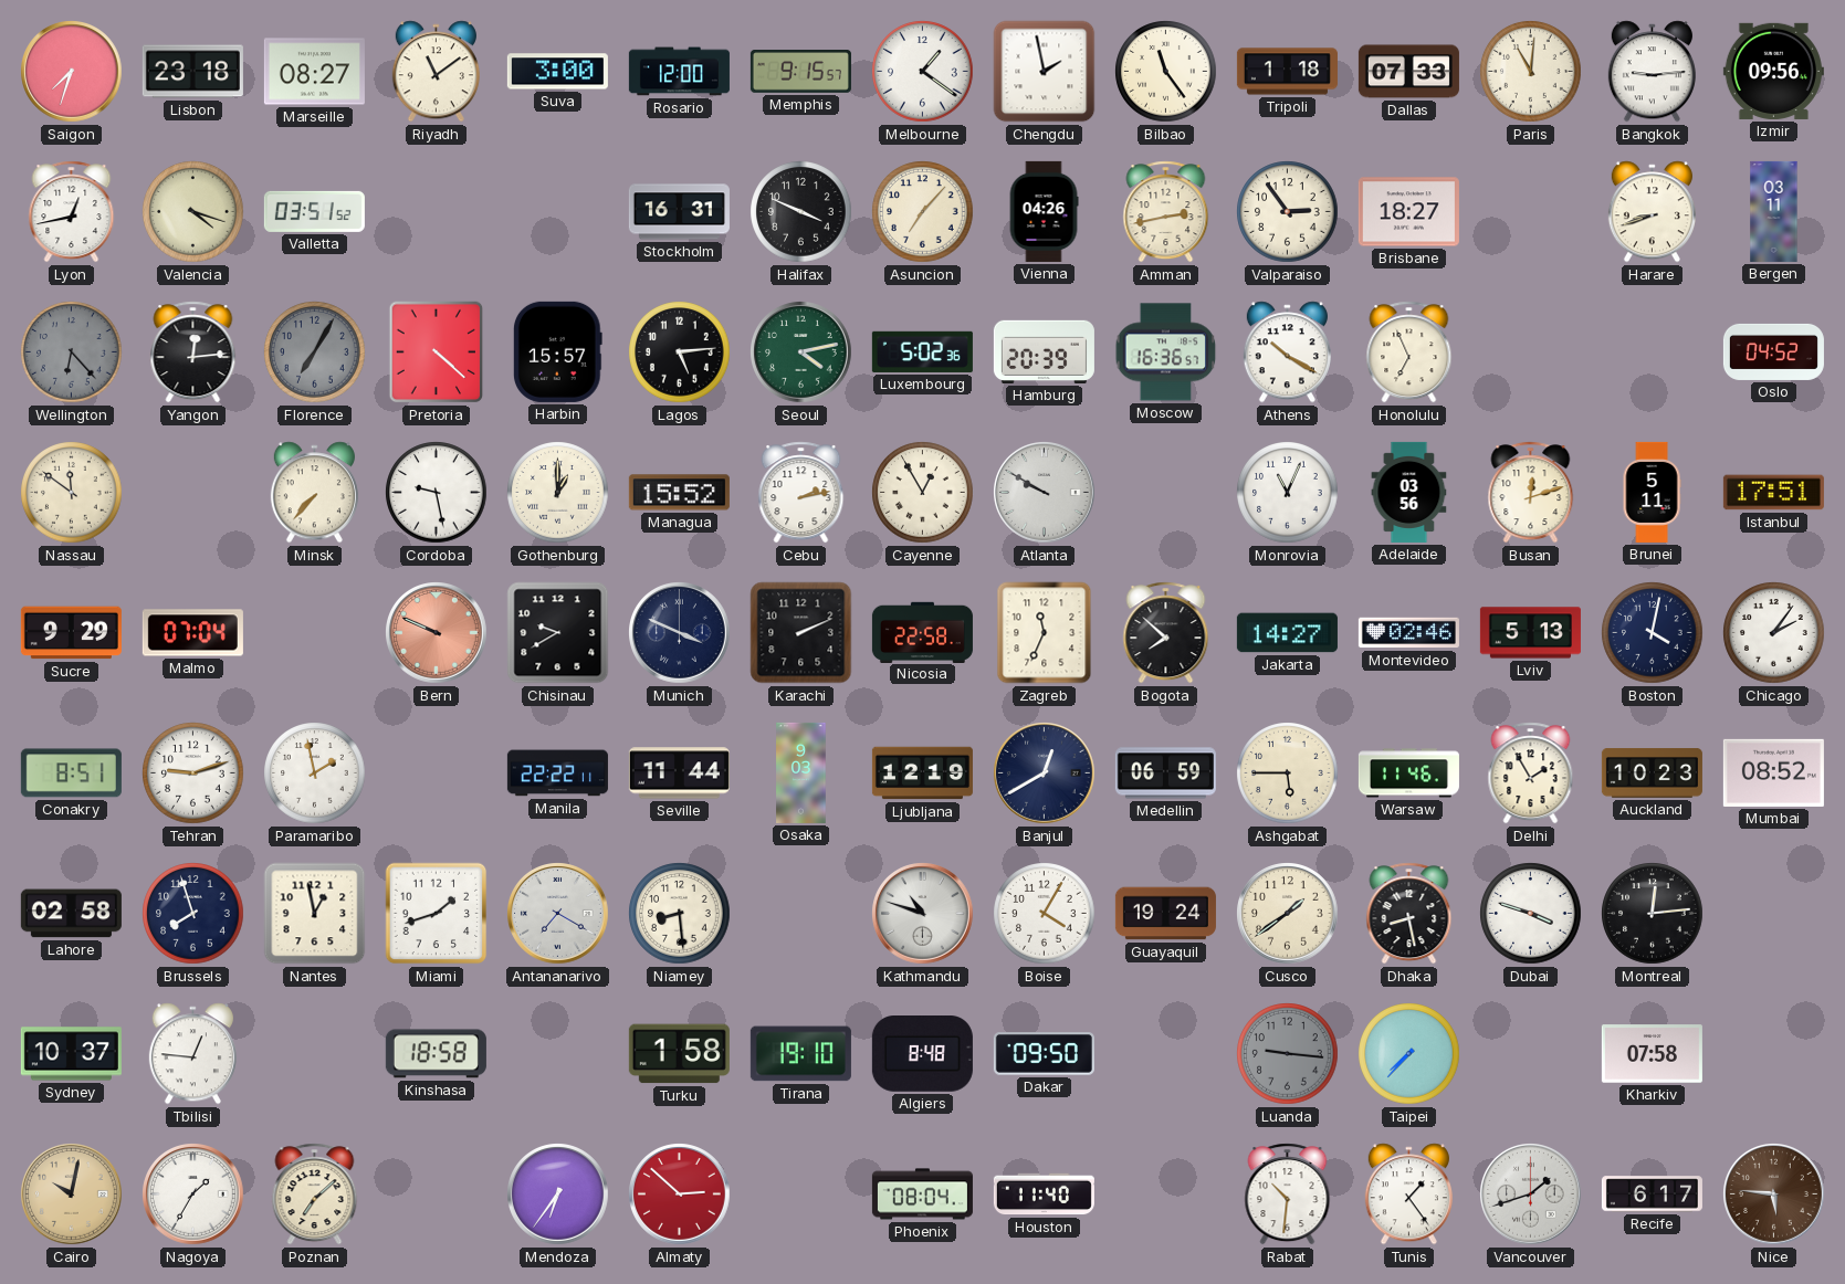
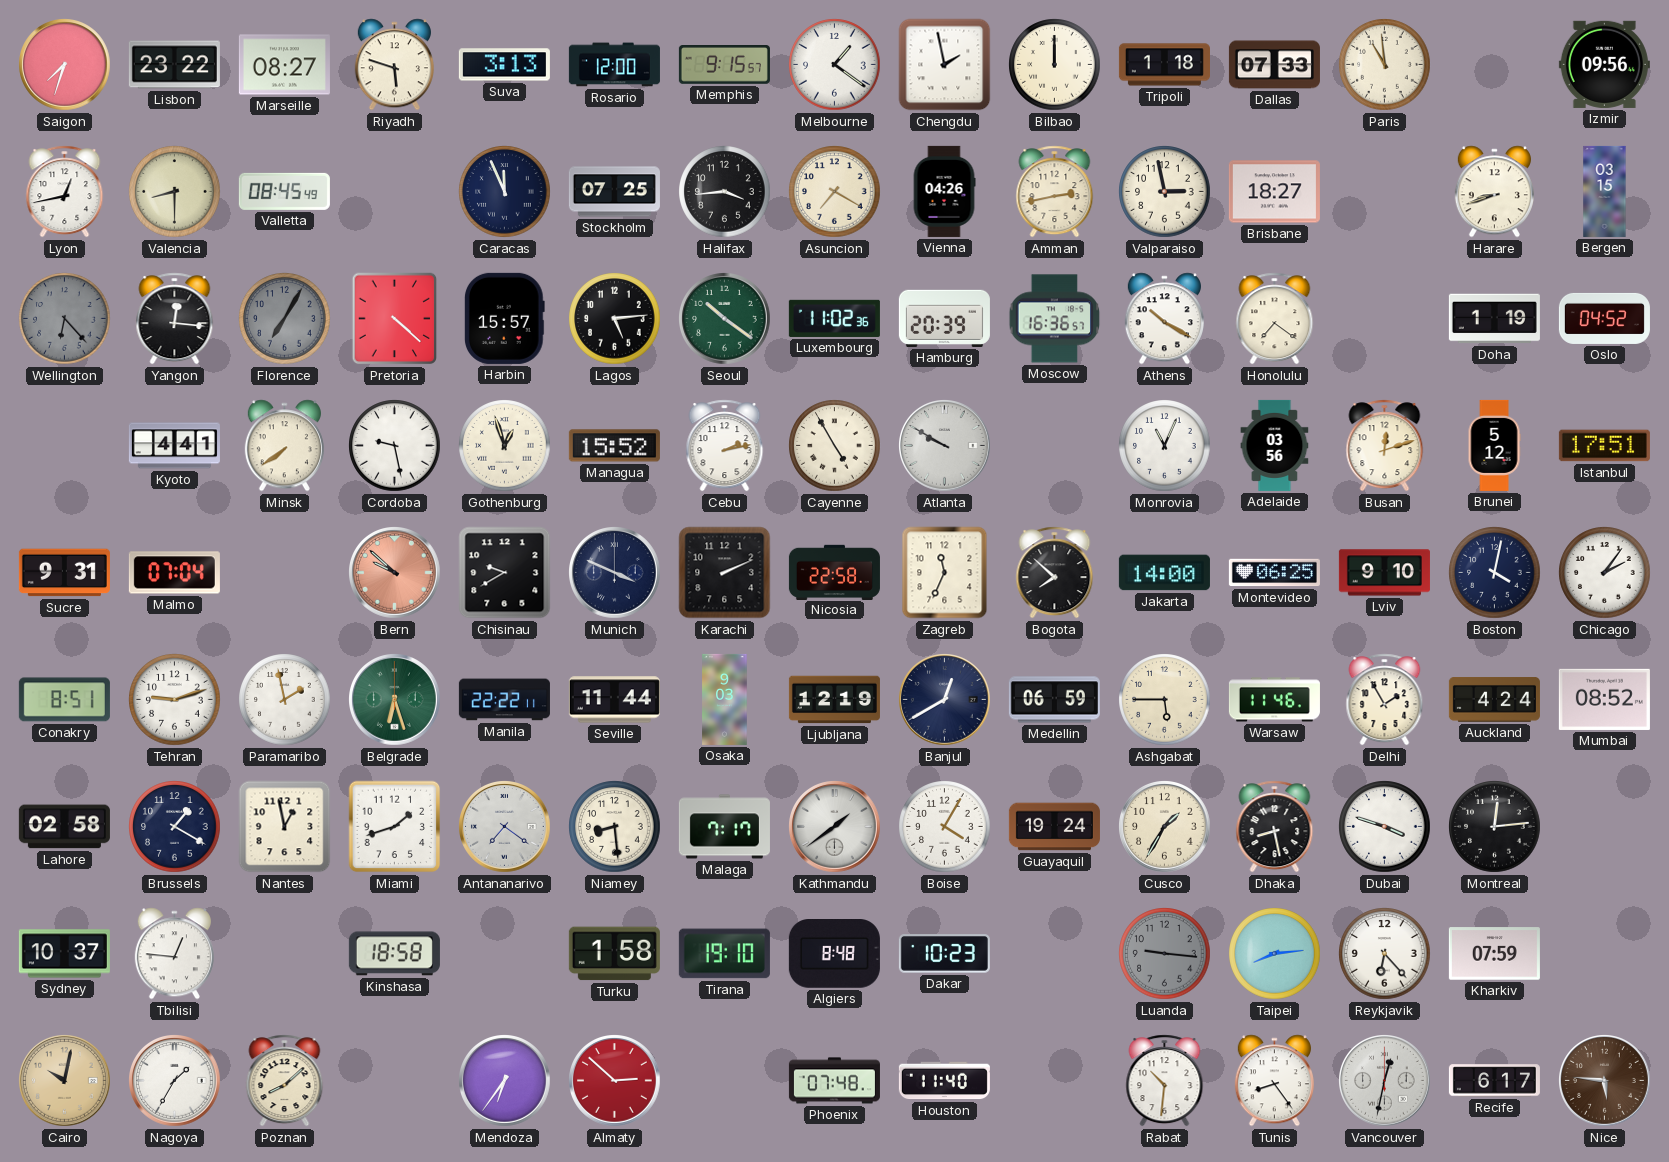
Lisbon: 23:18 -> 23:22
Riyadh: 11:09 -> 5:48
Suva: 3:00 -> 3:13
Bilbao: 11:24 -> 12:00
Paris: 11:01 -> 10:59
Bangkok: 9:14 -> none
Valencia: 4:18 -> 8:30
Valletta: 03:51 -> 08:45
Caracas: none -> 11:56
Stockholm: 16:31 -> 07:25
Halifax: 3:49 -> 3:44
Asuncion: 7:07 -> 7:20
Valparaiso: 2:54 -> 2:58
Bergen: 03:11 -> 03:15
Yangon: 12:14 -> 12:16
Seoul: 4:13 -> 10:21
Luxembourg: 5:02 -> 11:02
Honolulu: 6:56 -> 7:21
Doha: none -> 1:19
Nassau: 11:51 -> none
Kyoto: none -> 4:41
Minsk: 7:37 -> 7:39
Gothenburg: 1:00 -> 12:57
Cayenne: 12:55 -> 4:55
Brunei: 5:11 -> 5:12
Sucre: 9:29 -> 9:31
Bern: 9:49 -> 9:52
Jakarta: 14:27 -> 14:00
Montevideo: 02:46 -> 06:25
Lviv: 5:13 -> 9:10
Belgrade: none -> 6:27
Auckland: 10:23 -> 4:24
Brussels: 7:57 -> 1:20
Antananarivo: 7:20 -> 7:21
Malaga: none -> 7:17
Kathmandu: 10:48 -> 1:39
Cusco: 1:39 -> 1:35
Dakar: 09:50 -> 10:23
Taipei: 7:37 -> 8:14
Reykjavik: none -> 6:23
Kharkiv: 07:58 -> 07:59
Poznan: 7:08 -> 8:08
Phoenix: 08:04 -> 07:48
Tunis: 1:24 -> 8:24
Vancouver: 1:42 -> 12:32
